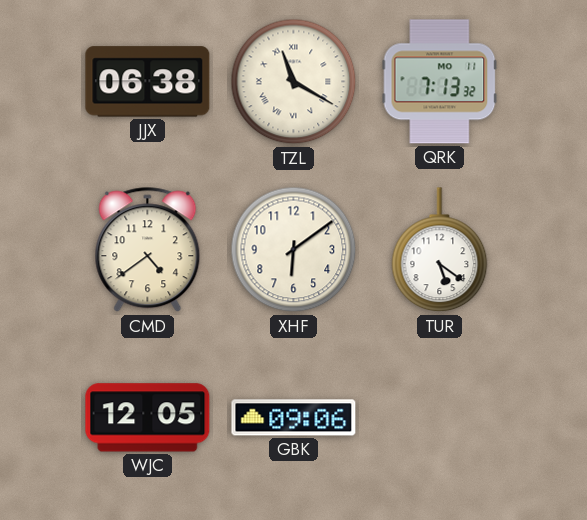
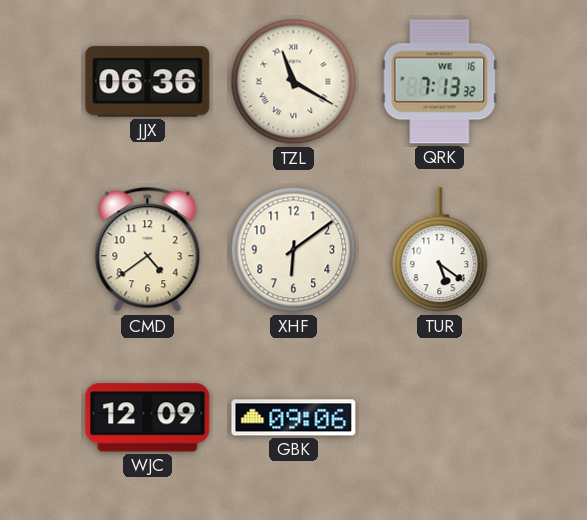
JJX: 06:38 -> 06:36
QRK date: MO 11 -> WE 16
WJC: 12:05 -> 12:09
